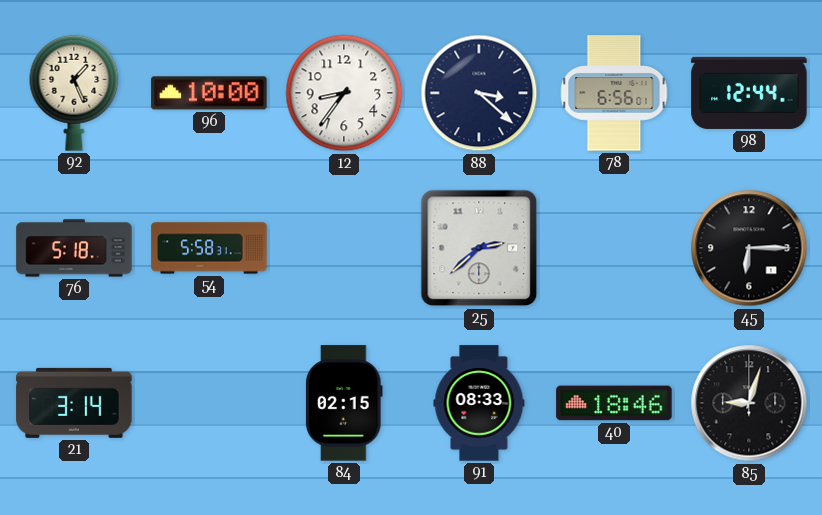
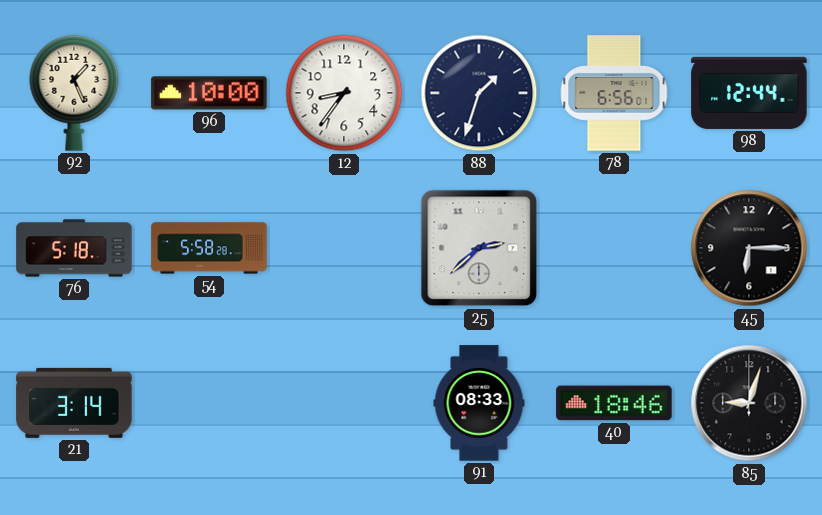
88: 3:22 -> 1:33
54: 5:58:31 -> 5:58:28
84: 02:15 -> none
